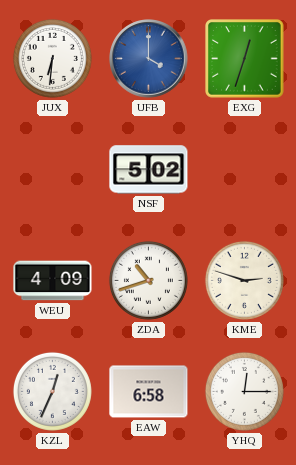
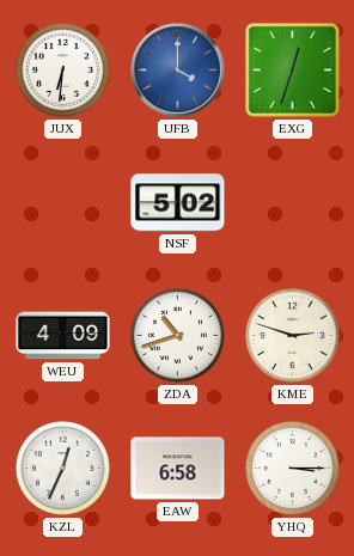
YHQ: 12:15 -> 3:15
